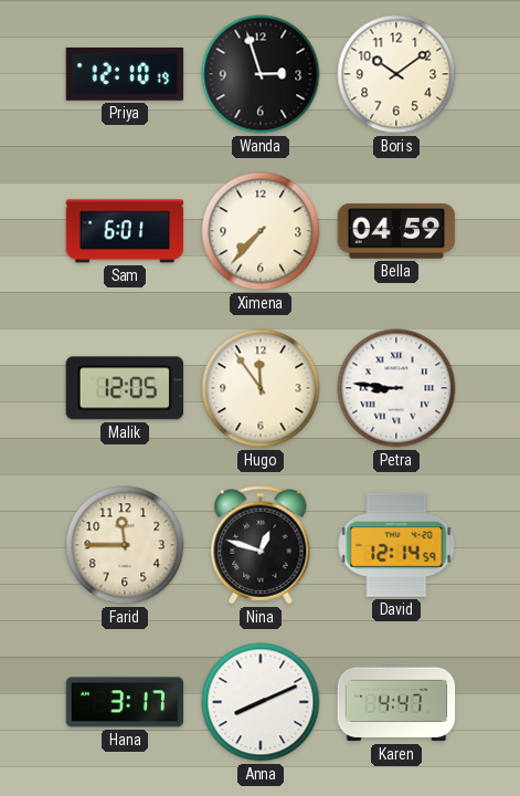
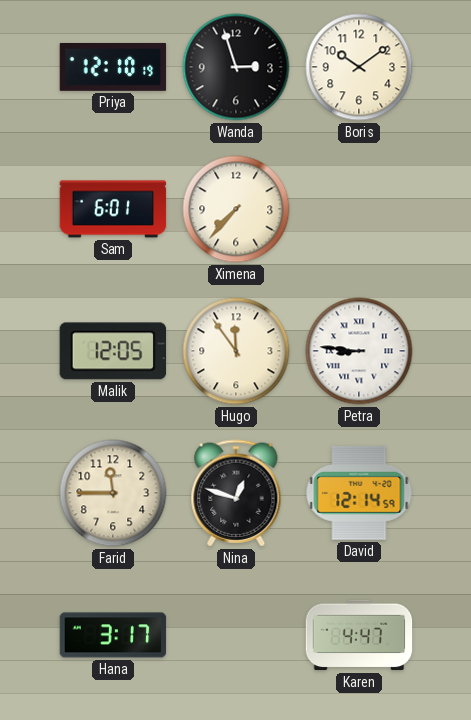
Bella: 04:59 -> none
Anna: 8:11 -> none
